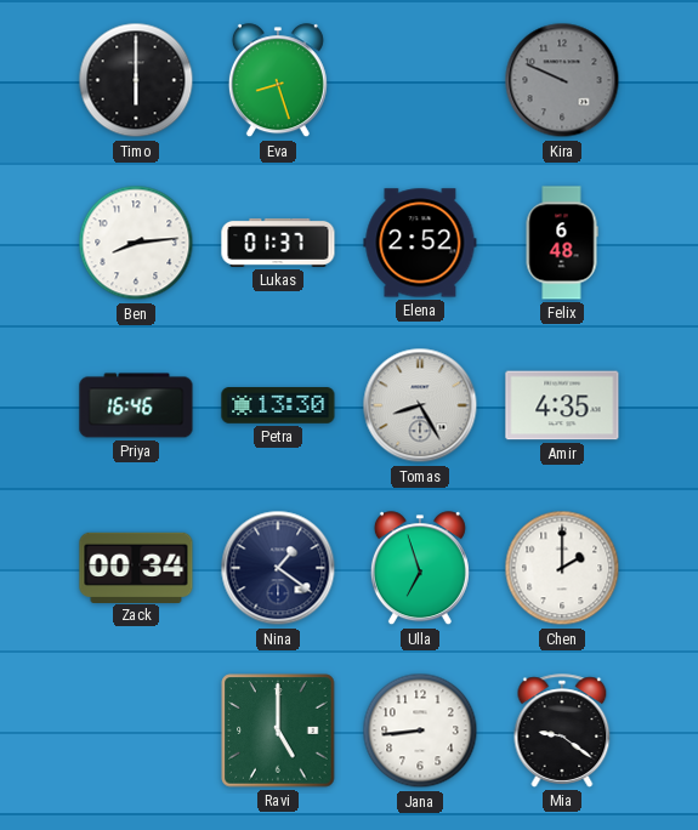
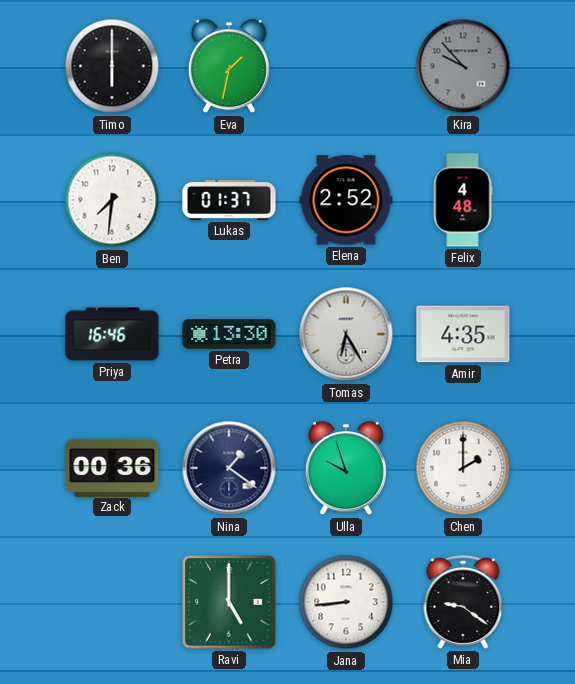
Eva: 8:27 -> 1:32
Kira: 9:49 -> 9:53
Ben: 8:14 -> 7:31
Felix: 6:48 -> 4:48
Tomas: 8:25 -> 6:25
Zack: 00:34 -> 00:36
Ulla: 6:57 -> 9:57
